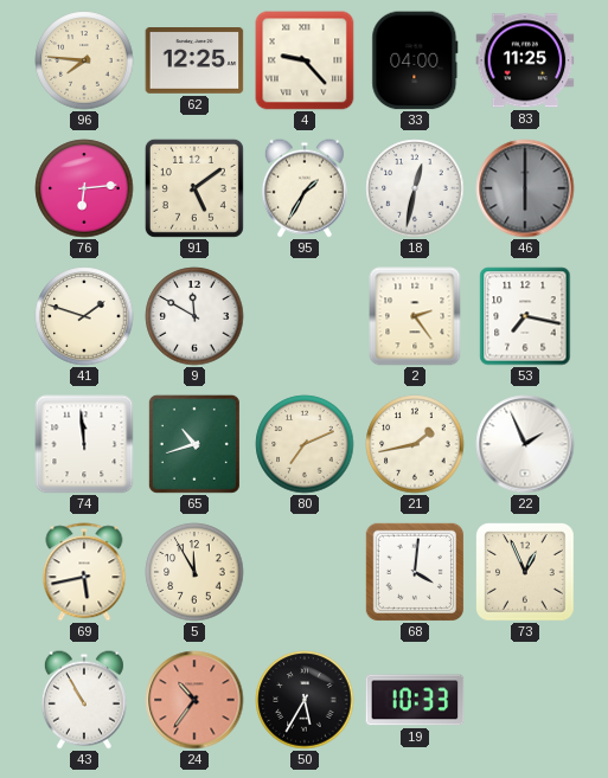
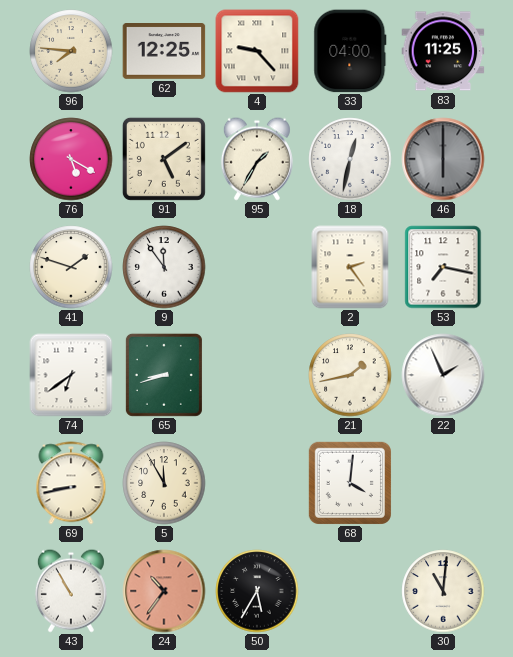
76: 6:14 -> 5:20
9: 11:50 -> 11:54
74: 11:59 -> 6:39
65: 10:42 -> 8:42
80: 7:11 -> none
69: 5:43 -> 8:43
73: 12:56 -> none
19: 10:33 -> none
30: none -> 11:01
